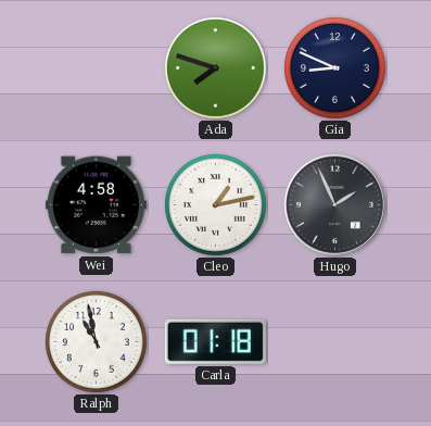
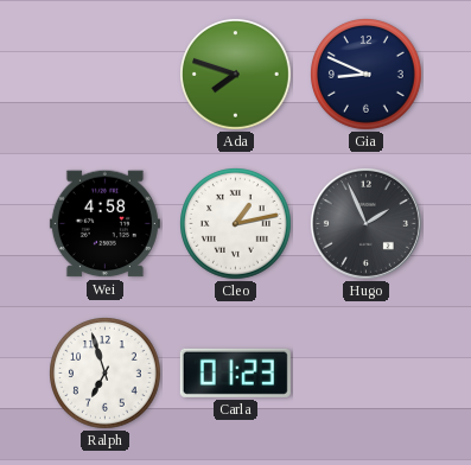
Ralph: 10:58 -> 6:57
Carla: 01:18 -> 01:23
